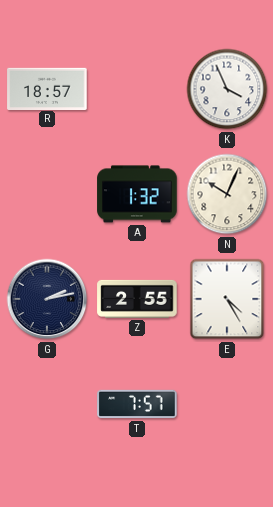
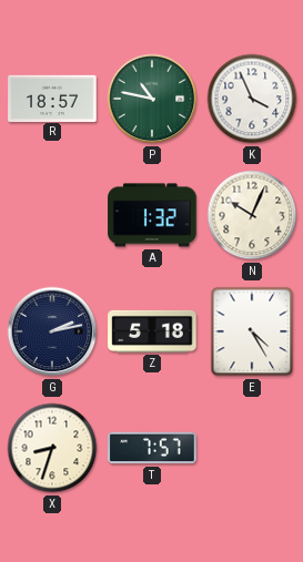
P: none -> 10:47
Z: 2:55 -> 5:18
X: none -> 8:33
